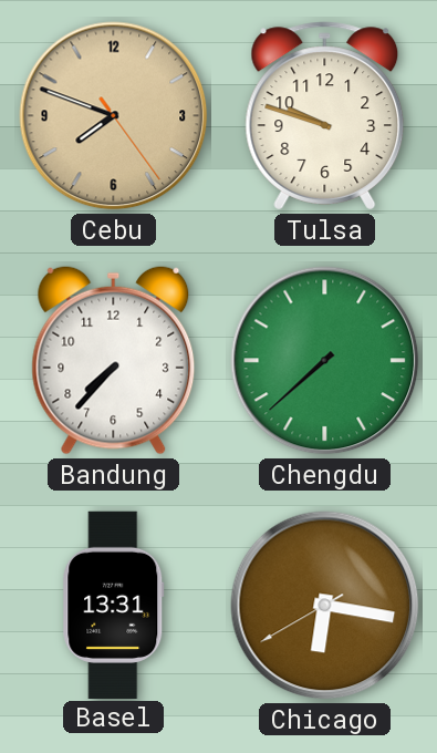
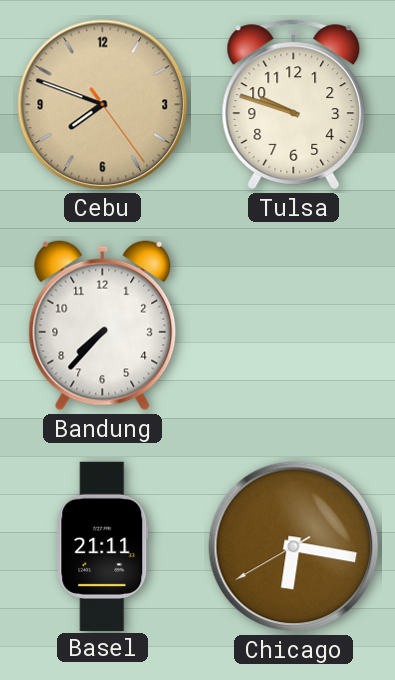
Chengdu: 7:38 -> none
Basel: 13:31 -> 21:11
